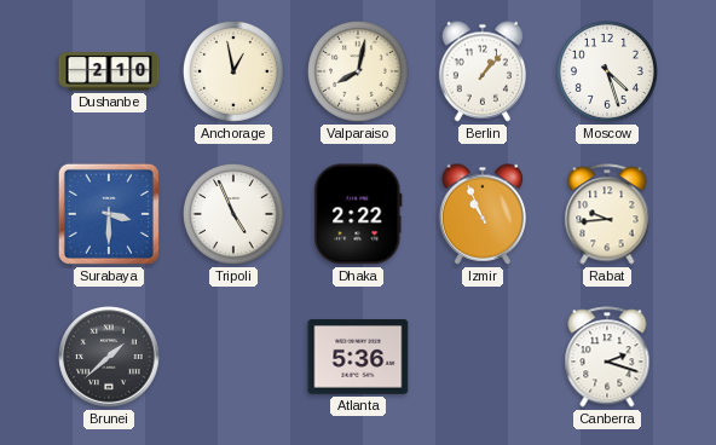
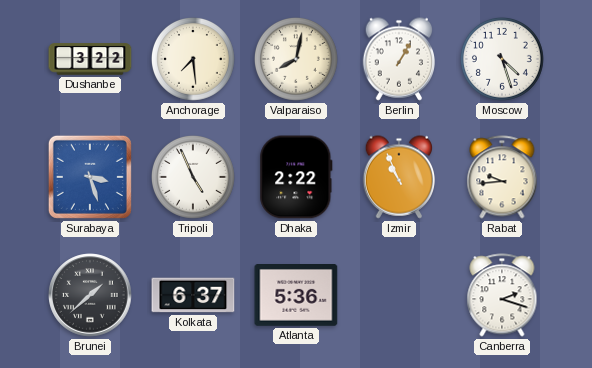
Dushanbe: 2:10 -> 3:22
Anchorage: 12:58 -> 7:29
Berlin: 1:07 -> 1:05
Surabaya: 3:30 -> 3:27
Kolkata: none -> 6:37
